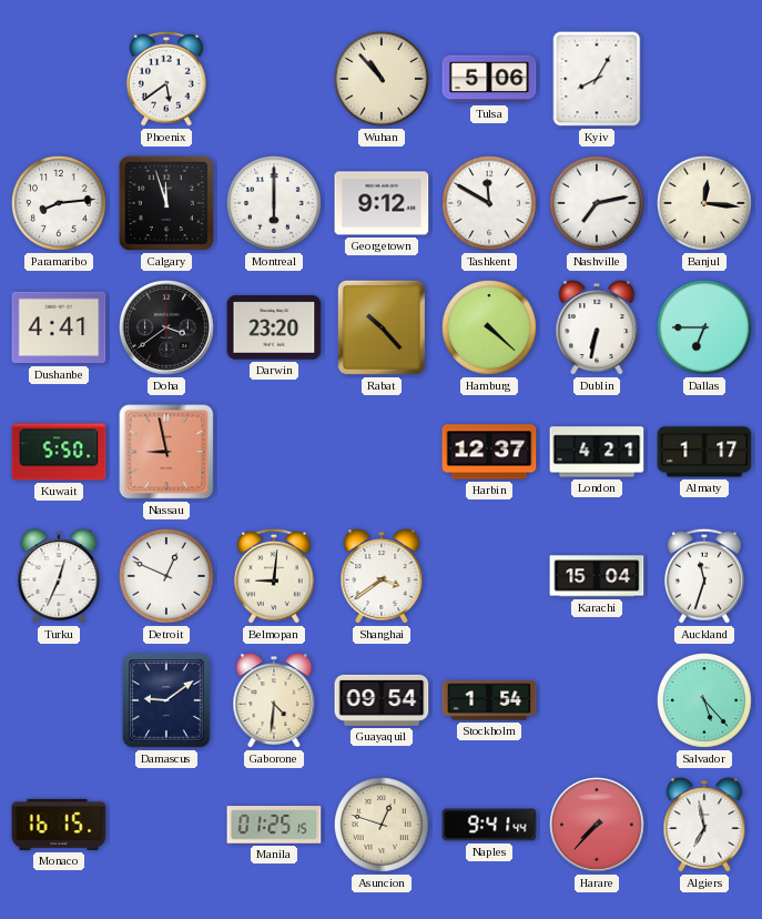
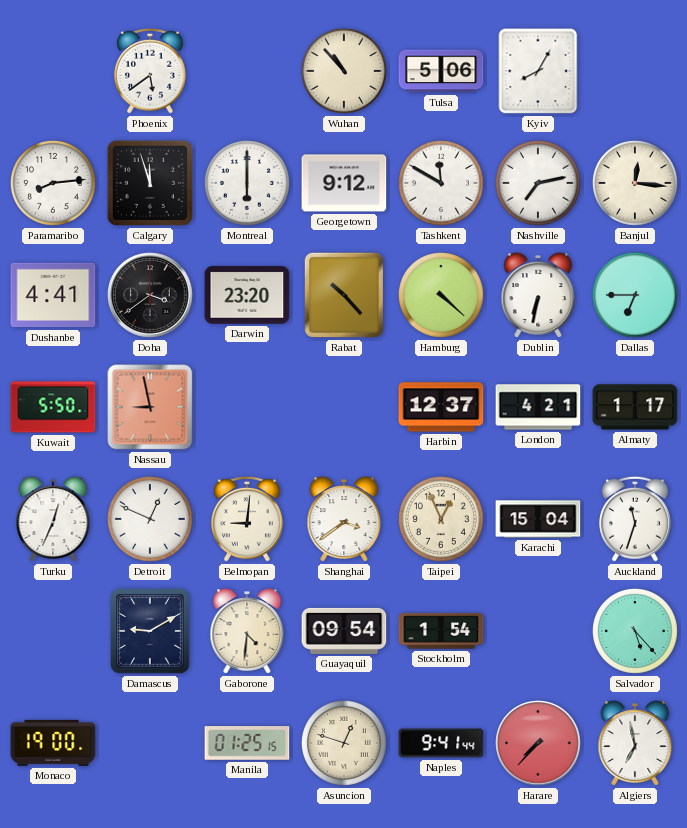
Taipei: none -> 12:56
Damascus: 9:09 -> 9:10
Monaco: 16:15 -> 19:00
